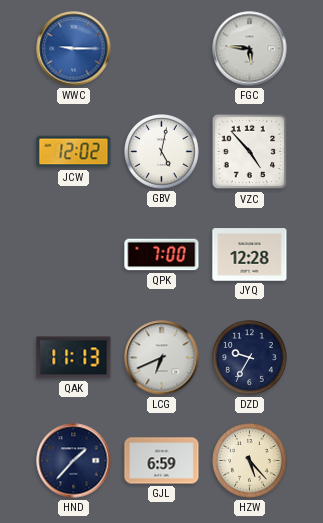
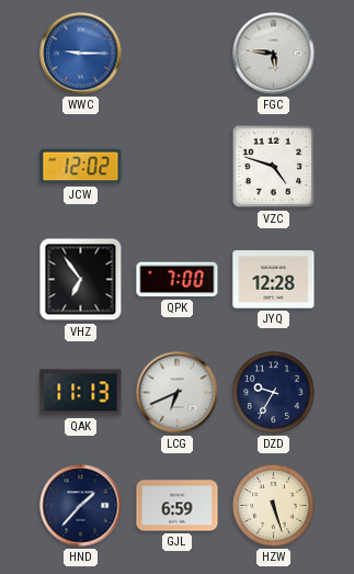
GBV: 5:02 -> none
VZC: 4:53 -> 4:48
VHZ: none -> 6:54
HZW: 5:23 -> 5:27
